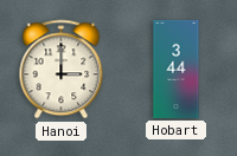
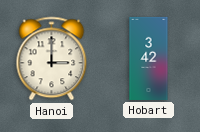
Hobart: 3:44 -> 3:42
